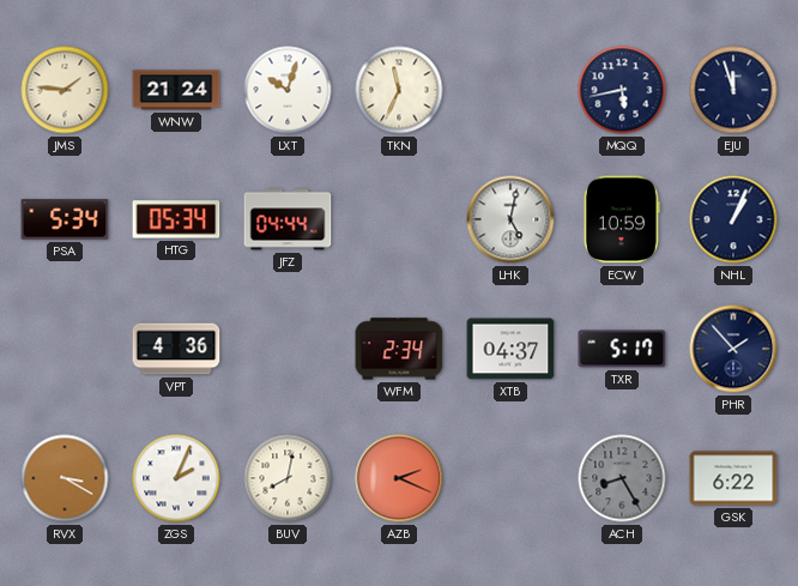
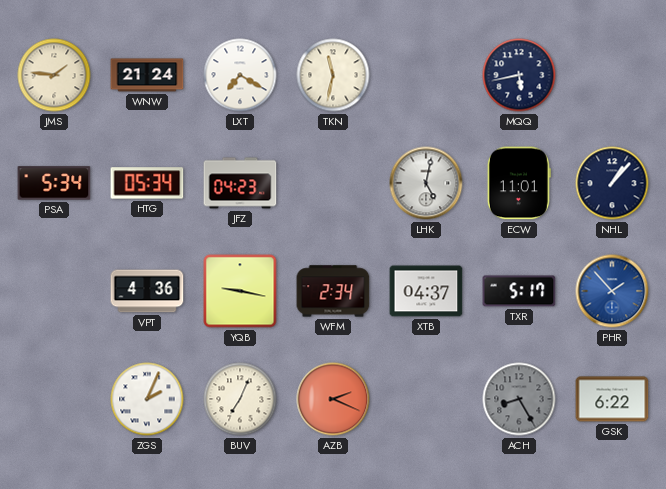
LXT: 10:03 -> 7:20
TKN: 11:34 -> 11:32
EJU: 11:57 -> none
JFZ: 04:44 -> 04:23
ECW: 10:59 -> 11:01
NHL: 1:04 -> 1:07
YQB: none -> 9:17
PHR dial: navy -> blue
RVX: 3:20 -> none
BUV: 8:02 -> 7:04
